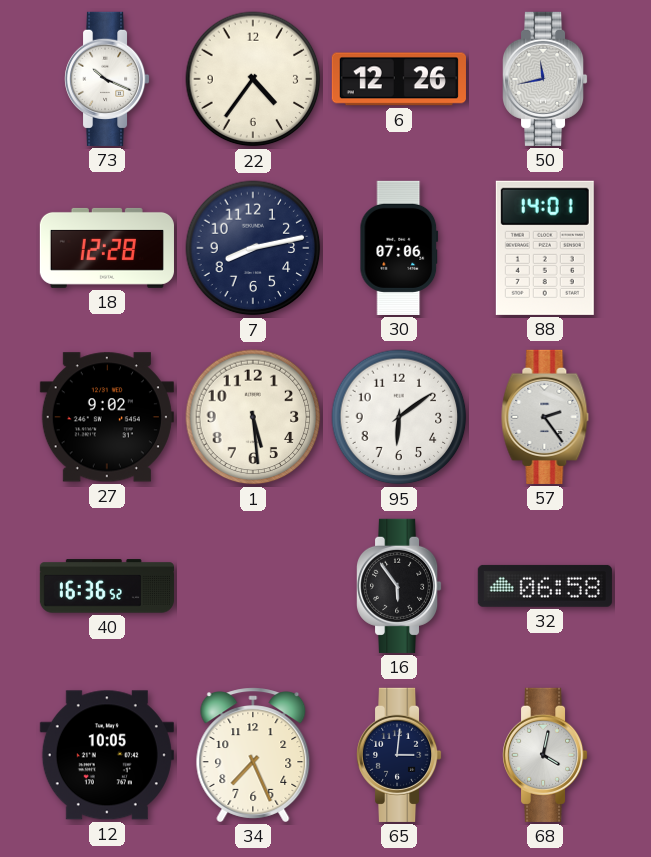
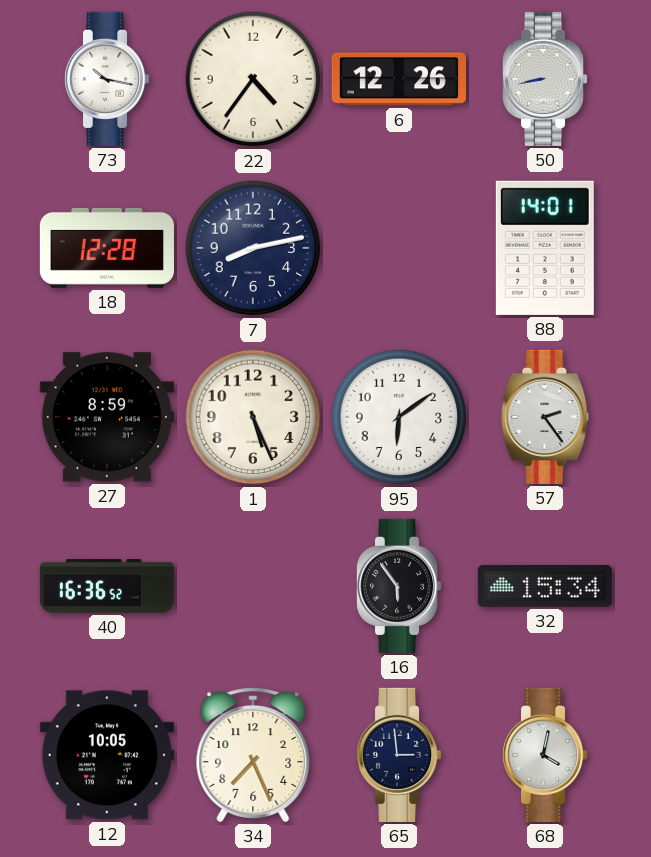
73: 10:19 -> 10:17
50: 11:43 -> 8:43
30: 07:06 -> none
27: 9:02 -> 8:59
1: 5:29 -> 5:26
32: 06:58 -> 15:34
65: 3:01 -> 2:59
